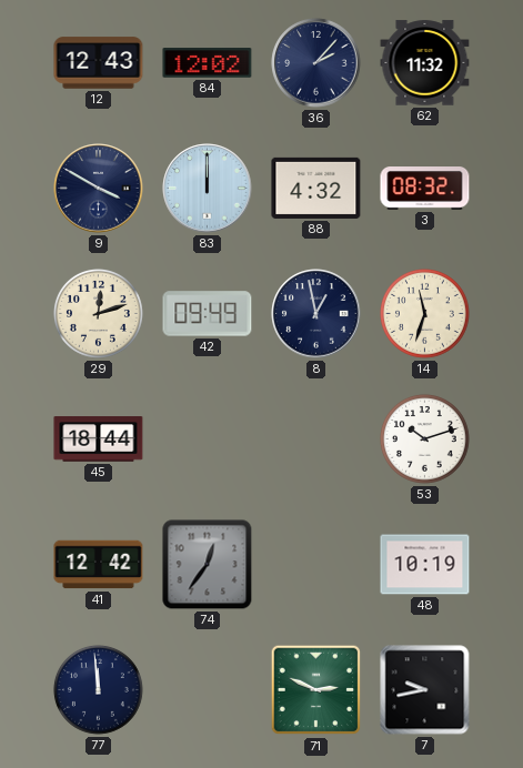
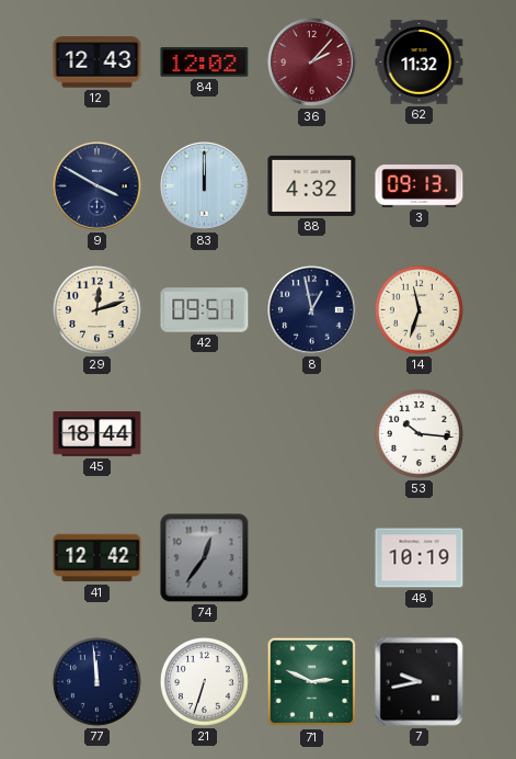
36 dial: navy -> burgundy
3: 08:32 -> 09:13
42: 09:49 -> 09:51
53: 10:12 -> 10:16
21: none -> 6:33
